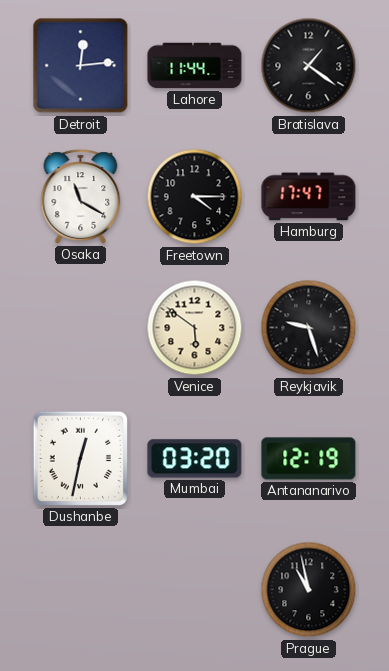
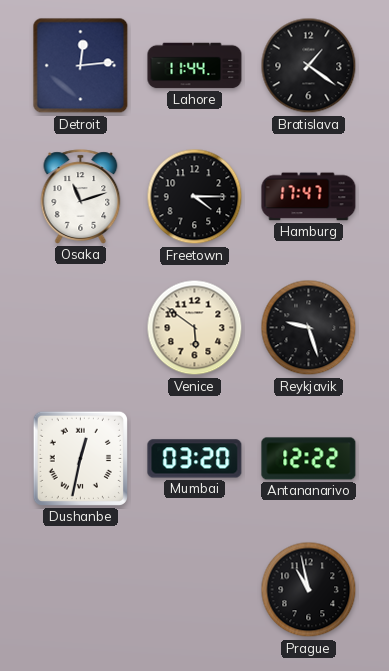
Osaka: 11:20 -> 11:12
Antananarivo: 12:19 -> 12:22
